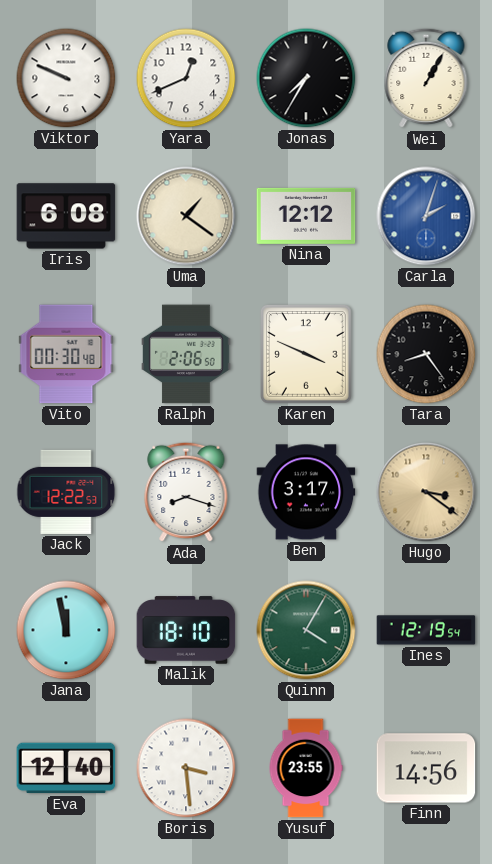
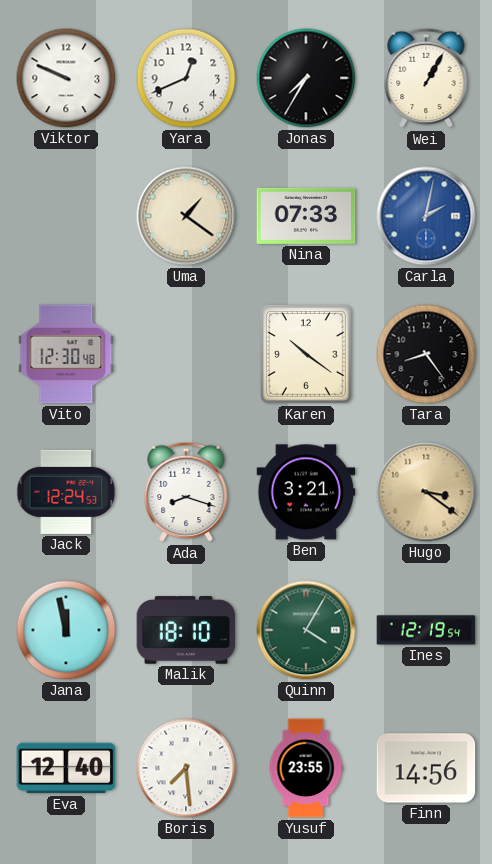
Iris: 6:08 -> none
Nina: 12:12 -> 07:33
Carla: 2:03 -> 2:02
Vito: 00:30 -> 12:30
Ralph: 2:06 -> none
Karen: 3:49 -> 10:21
Jack: 12:22 -> 12:24
Ben: 3:17 -> 3:21
Boris: 3:29 -> 7:29
